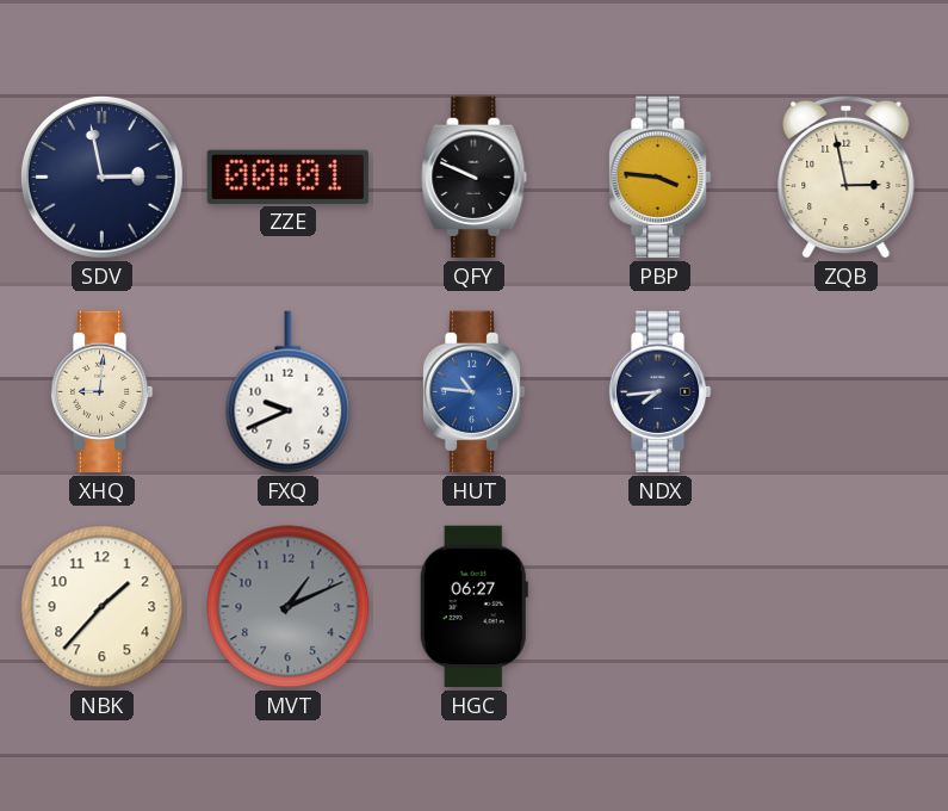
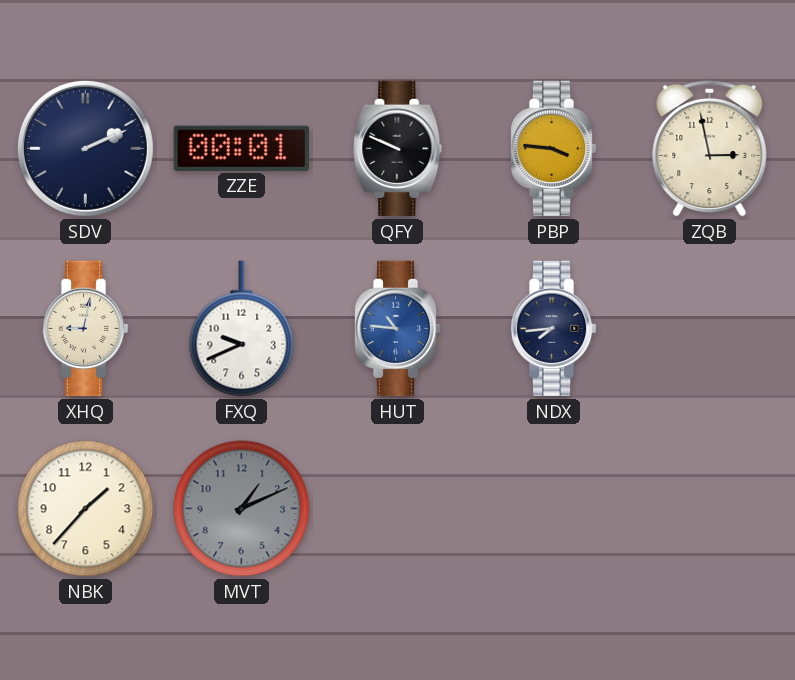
SDV: 2:58 -> 2:11
XHQ: 9:01 -> 9:02
HGC: 06:27 -> none
